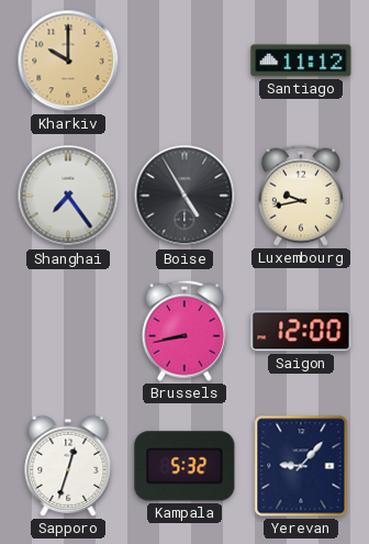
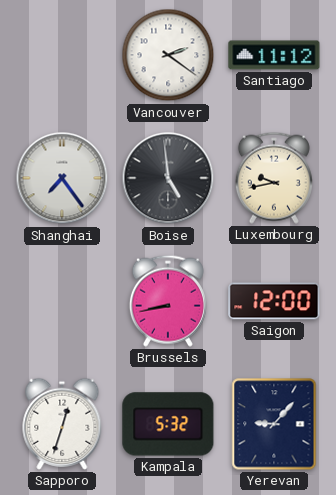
Kharkiv: 10:00 -> none
Vancouver: none -> 2:21
Boise: 4:55 -> 4:59
